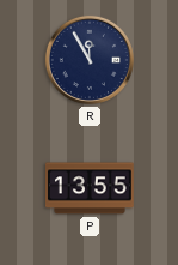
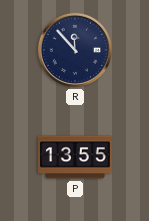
R: 11:55 -> 11:53
